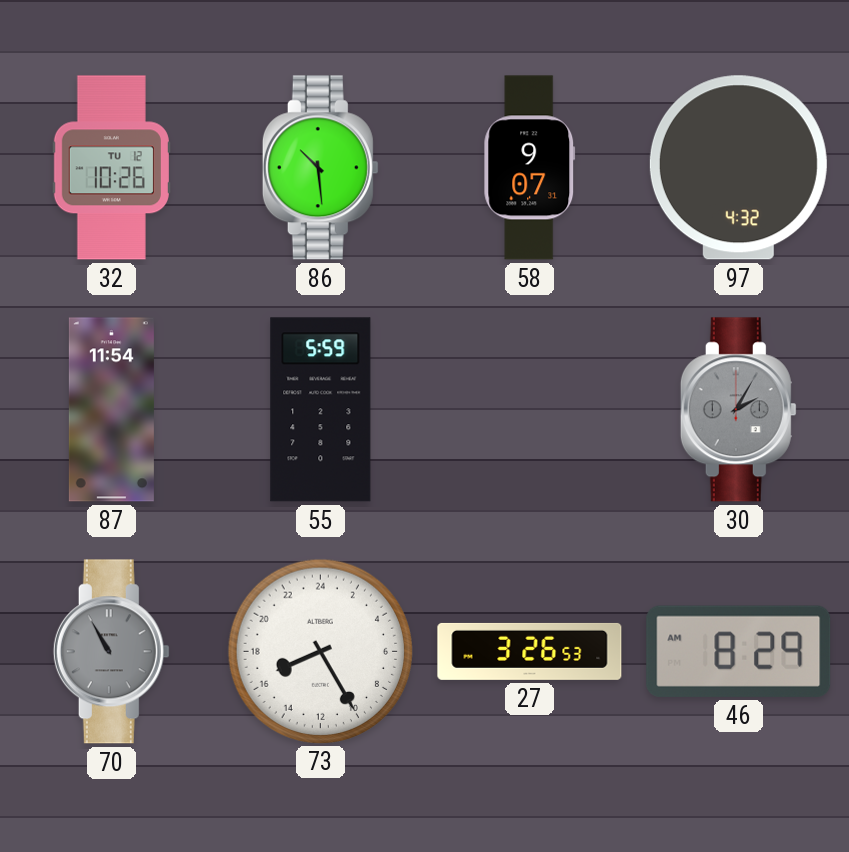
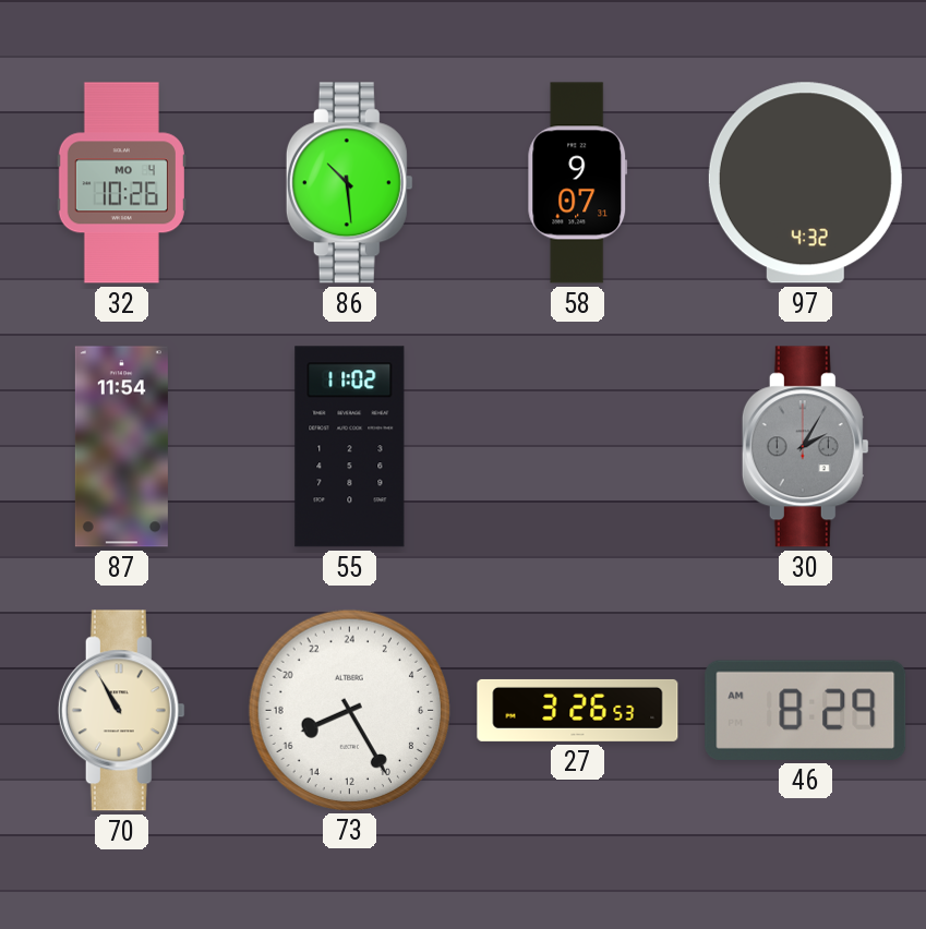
32 date: TU 12 -> MO 4
55: 5:59 -> 11:02
70 dial: grey -> cream
